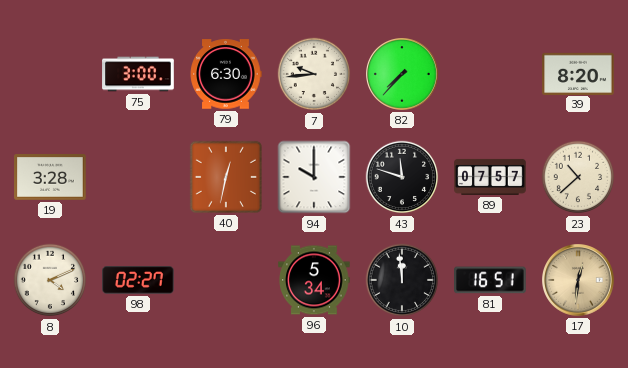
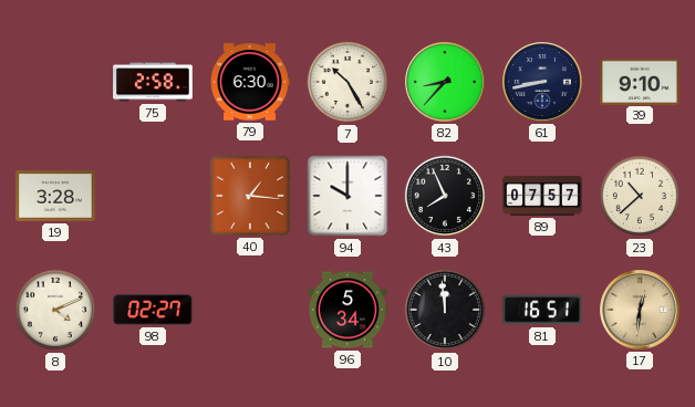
75: 3:00 -> 2:58
7: 9:44 -> 10:25
82: 7:37 -> 8:37
61: none -> 8:43
39: 8:20 -> 9:10
40: 12:32 -> 1:16
43: 11:48 -> 7:56
